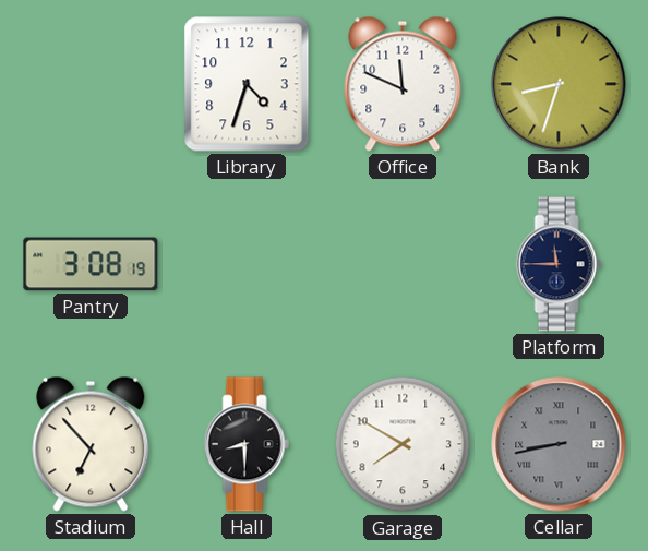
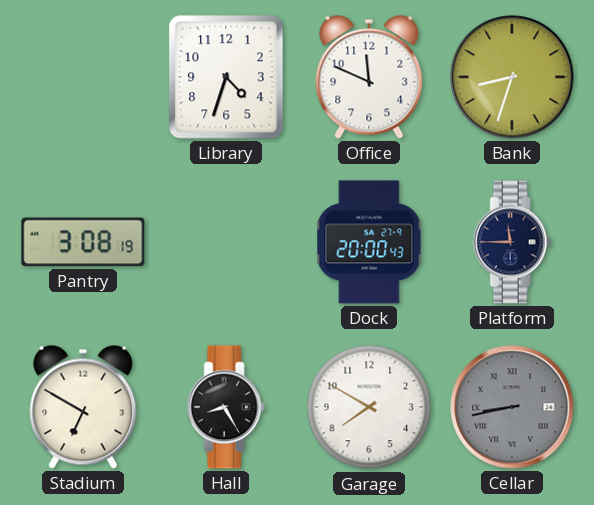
Dock: none -> 20:00
Stadium: 6:53 -> 6:50
Hall: 8:30 -> 8:25
